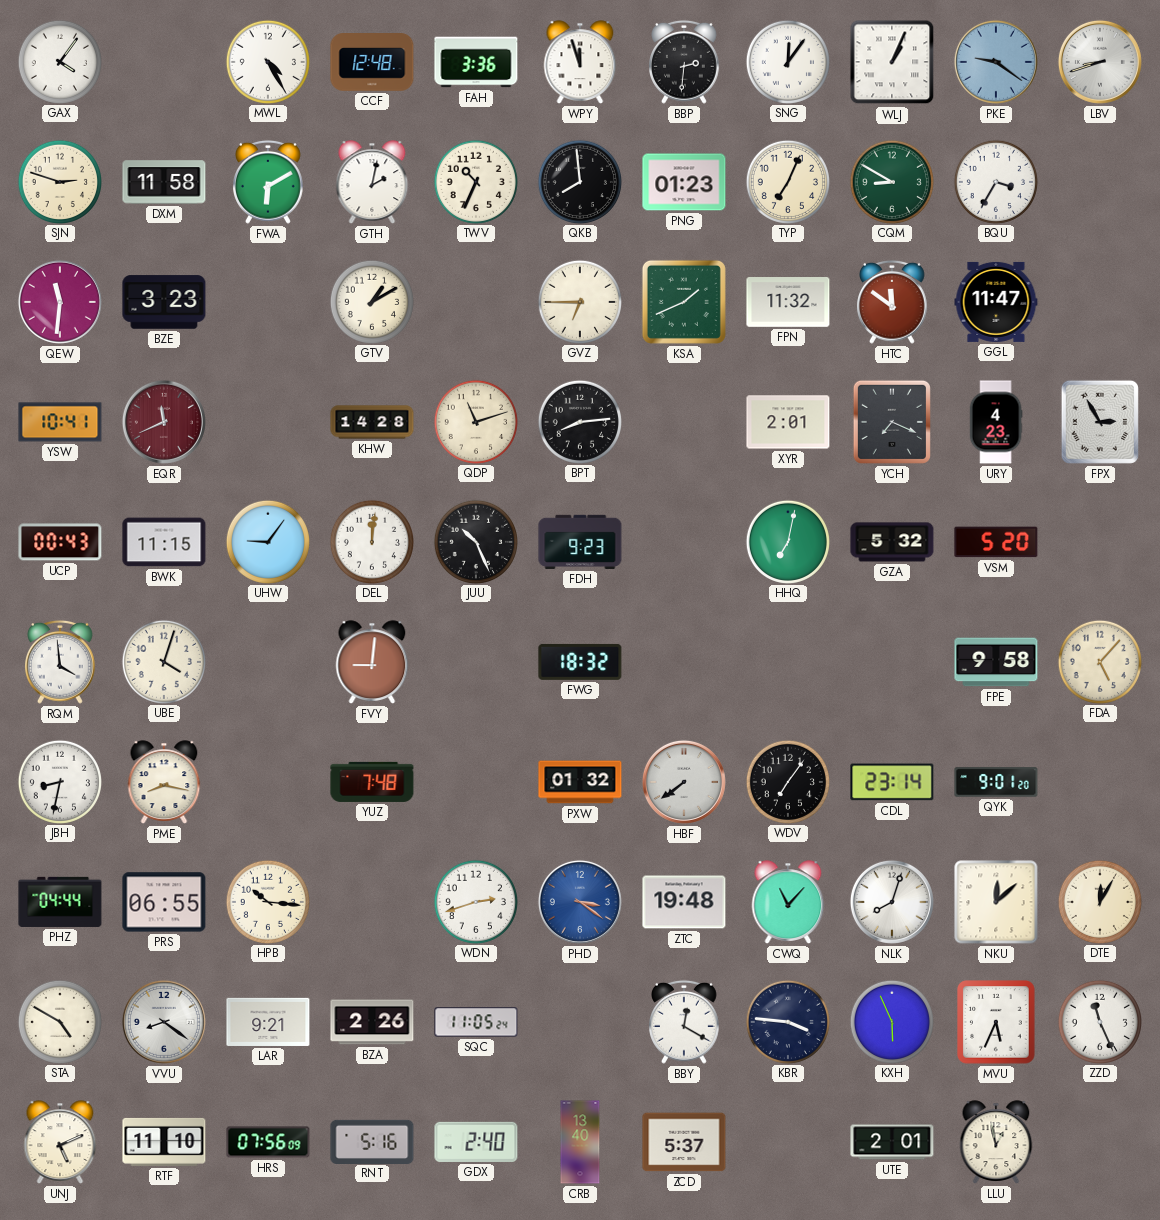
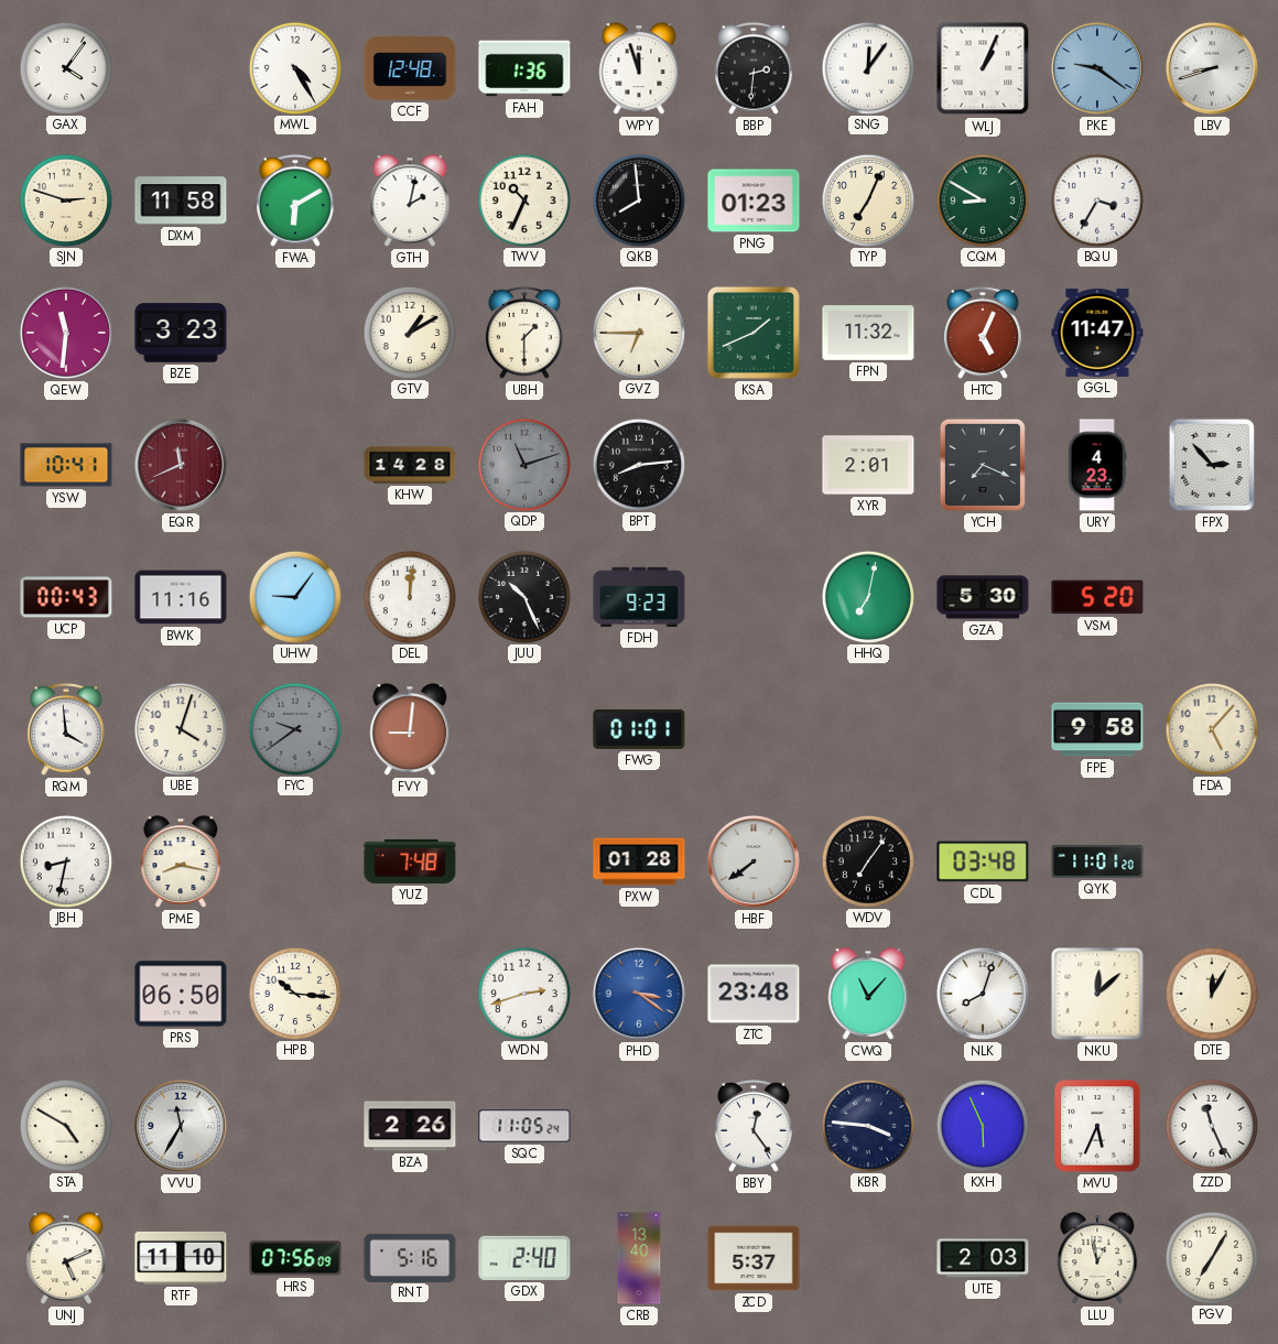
FAH: 3:36 -> 1:36
UBH: none -> 1:30
HTC: 11:51 -> 5:04
QDP dial: cream -> grey
FPX: 2:55 -> 2:53
BWK: 11:15 -> 11:16
GZA: 5:32 -> 5:30
FYC: none -> 9:39
FWG: 18:32 -> 01:01
PXW: 01:32 -> 01:28
CDL: 23:14 -> 03:48
QYK: 9:01 -> 11:01
PHZ: 04:44 -> none
PRS: 06:55 -> 06:50
ZTC: 19:48 -> 23:48
VVU: 8:21 -> 11:35
LAR: 9:21 -> none
BBY: 12:20 -> 12:24
UTE: 2:01 -> 2:03
PGV: none -> 7:05
